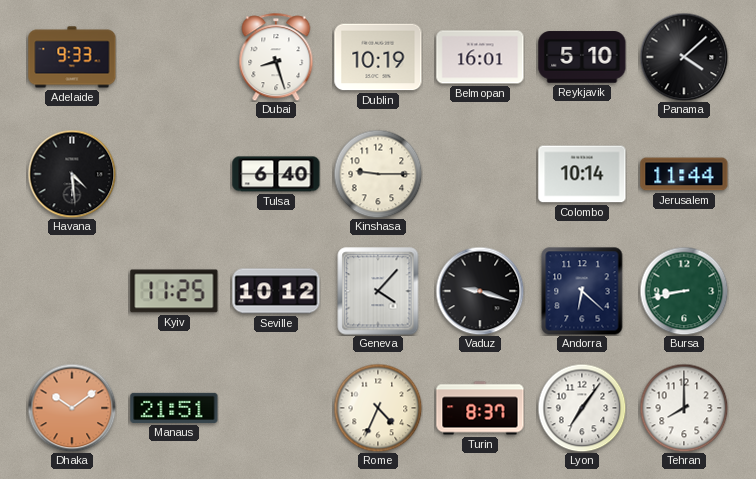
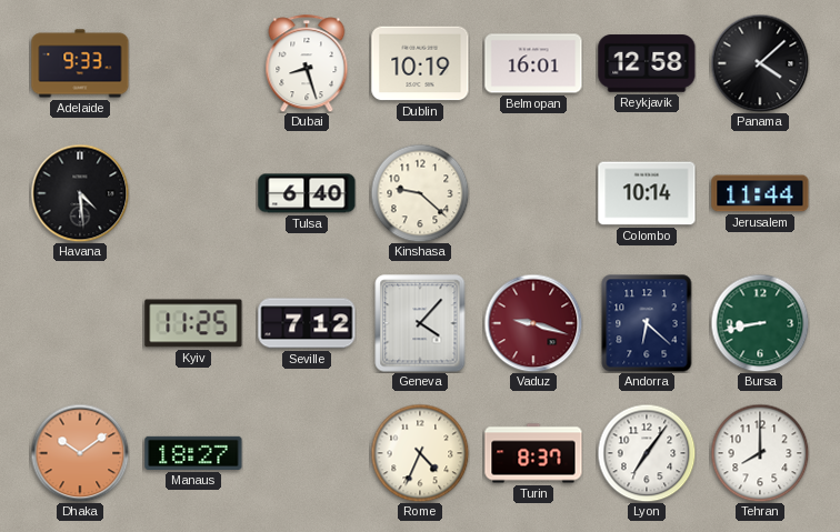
Reykjavik: 5:10 -> 12:58
Kinshasa: 9:15 -> 9:22
Seville: 10:12 -> 7:12
Vaduz dial: black -> burgundy
Manaus: 21:51 -> 18:27
